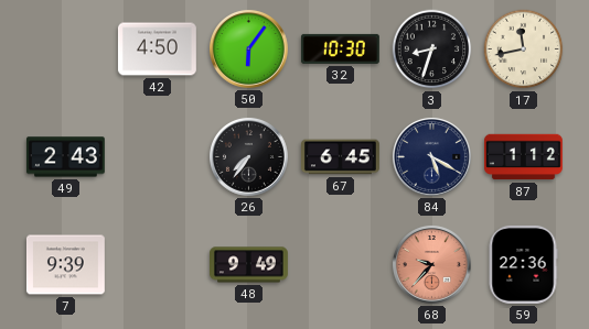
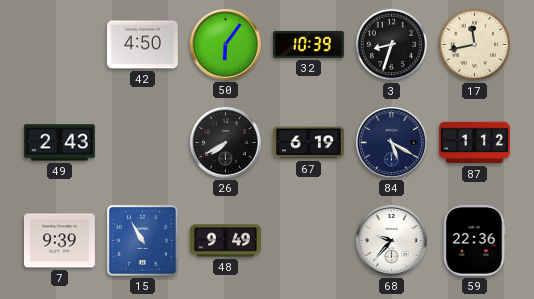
32: 10:30 -> 10:39
26: 7:36 -> 7:40
67: 6:45 -> 6:19
15: none -> 10:55
68 dial: salmon -> white
